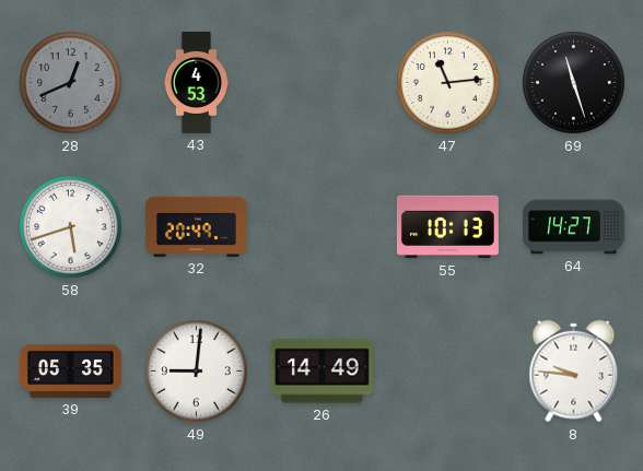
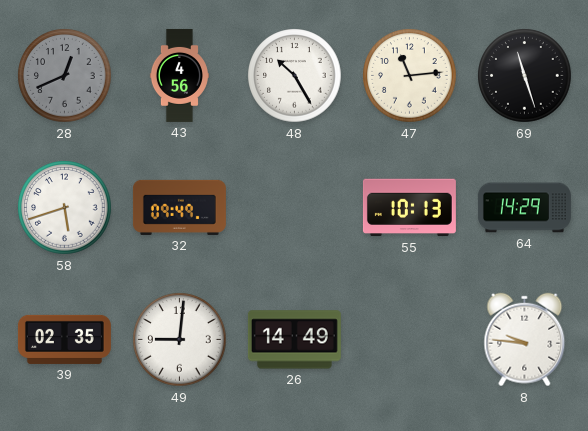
43: 4:53 -> 4:56
48: none -> 10:25
32: 20:49 -> 09:49
64: 14:27 -> 14:29
39: 05:35 -> 02:35
